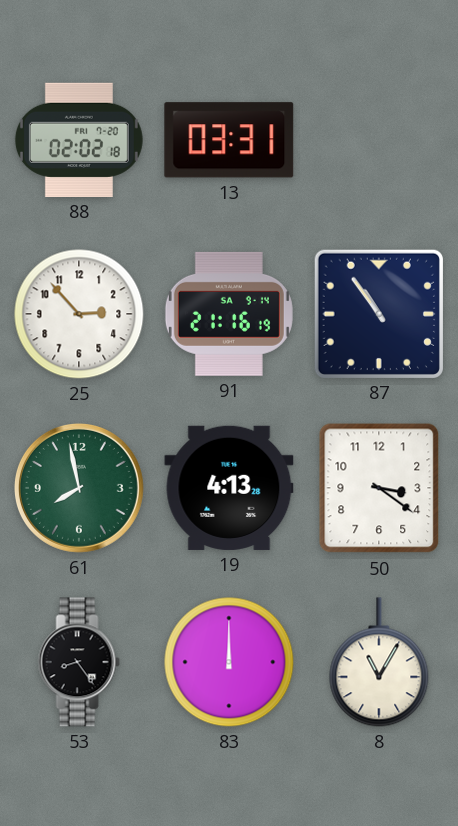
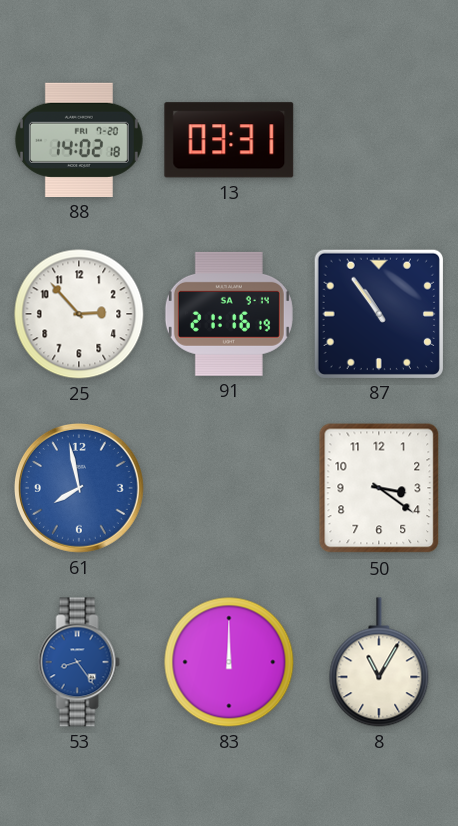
88: 02:02 -> 14:02
61 dial: green -> blue
19: 4:13 -> none
53 dial: black -> blue
